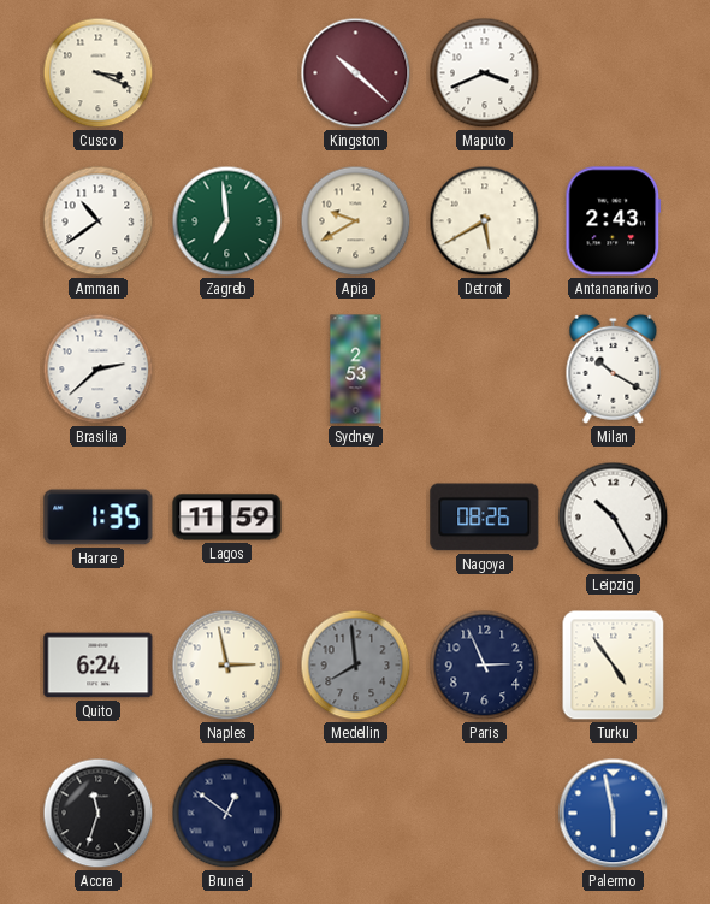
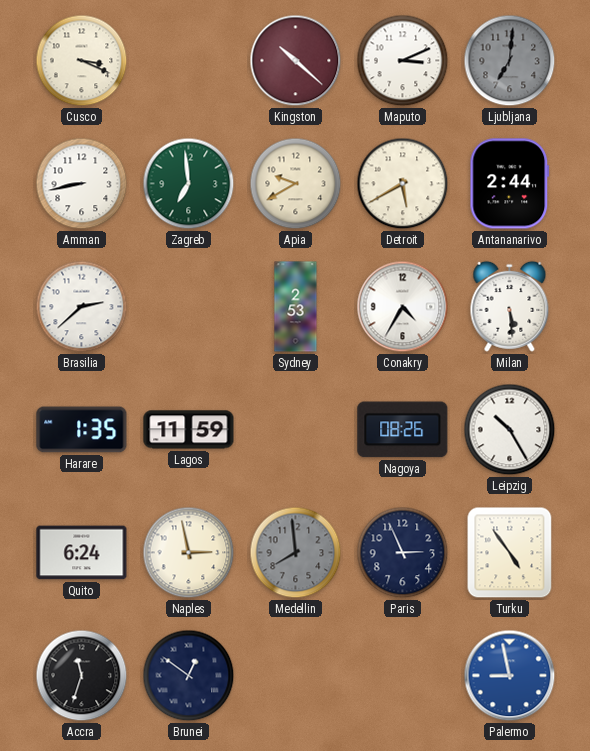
Maputo: 3:41 -> 3:11
Ljubljana: none -> 7:01
Amman: 10:39 -> 8:43
Antananarivo: 2:43 -> 2:44
Conakry: none -> 4:35
Milan: 10:20 -> 5:29
Palermo: 5:58 -> 8:58
